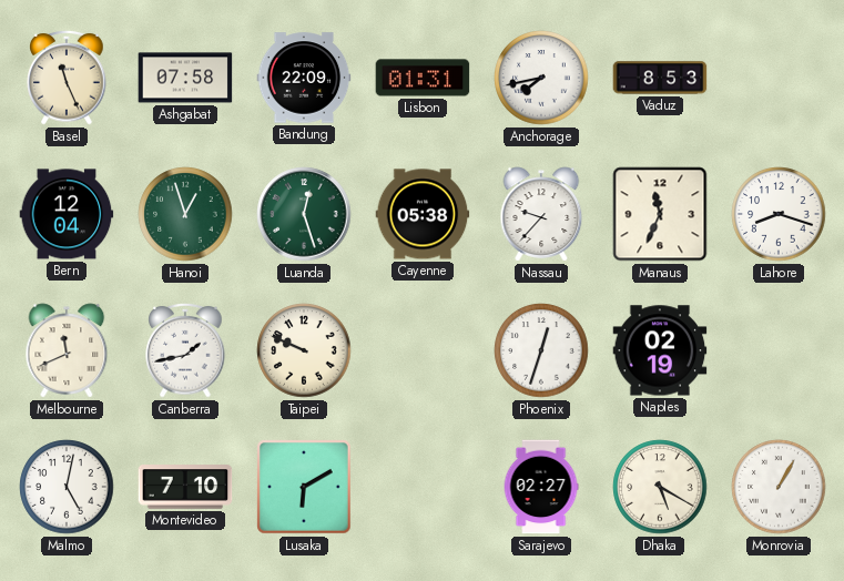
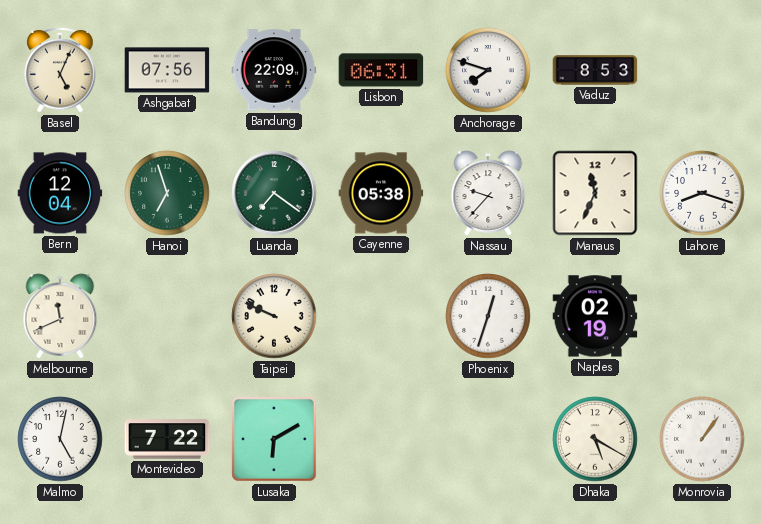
Basel: 11:26 -> 5:04
Ashgabat: 07:58 -> 07:56
Lisbon: 01:31 -> 06:31
Anchorage: 7:43 -> 7:48
Hanoi: 12:57 -> 6:57
Luanda: 12:27 -> 7:21
Canberra: 1:43 -> none
Montevideo: 7:10 -> 7:22
Sarajevo: 02:27 -> none
Monrovia: 1:05 -> 1:06
